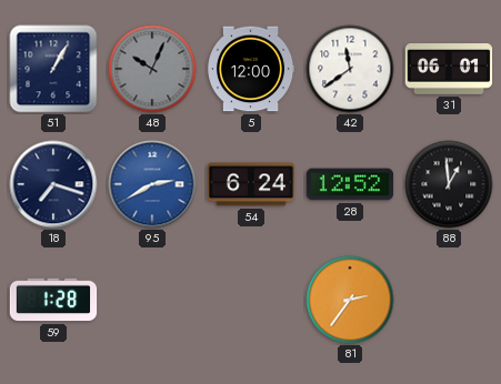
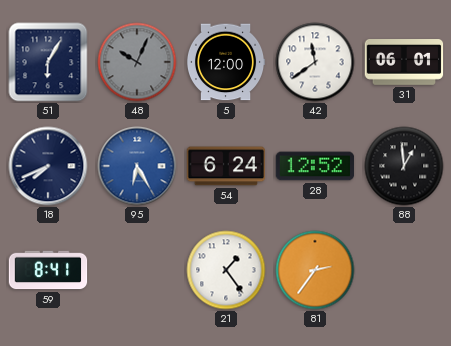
51: 1:05 -> 6:05
18: 7:18 -> 7:41
95: 2:40 -> 6:25
59: 1:28 -> 8:41
21: none -> 1:24
